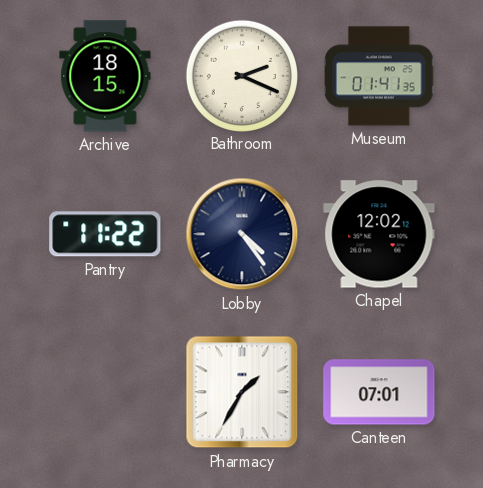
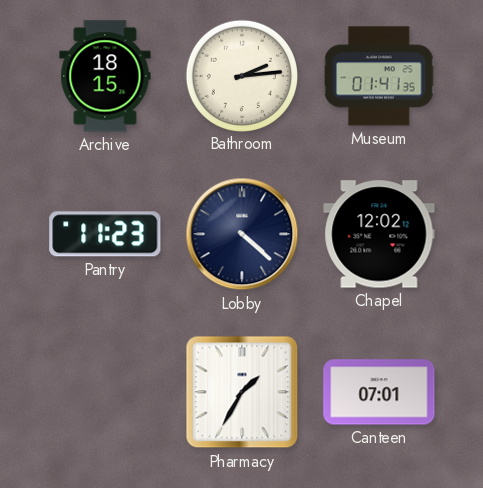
Bathroom: 2:19 -> 2:14
Pantry: 11:22 -> 11:23
Lobby: 4:24 -> 4:22
